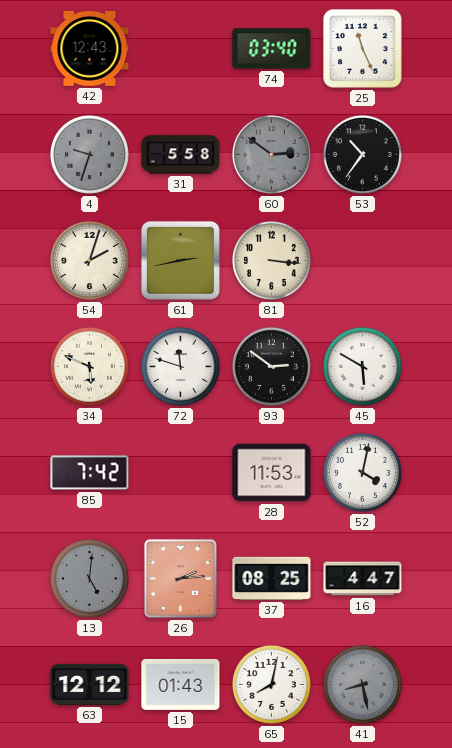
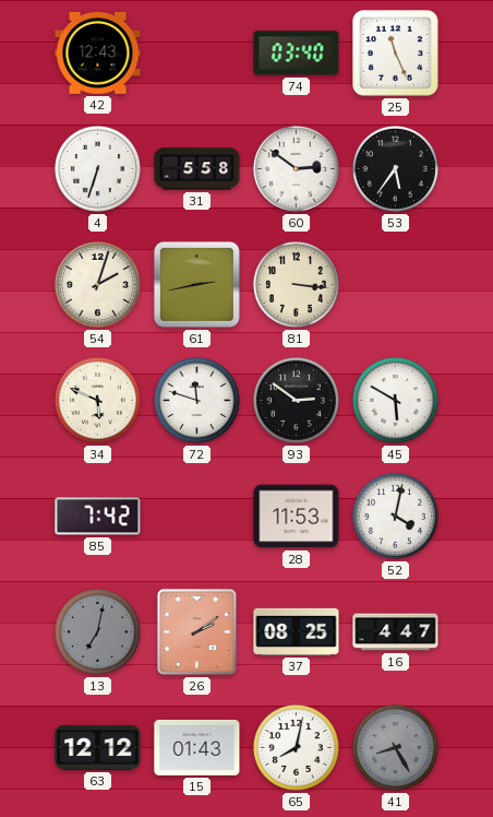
4: 9:33 -> 6:33
4 dial: grey -> white
60 dial: grey -> white
53: 10:36 -> 5:36
13: 5:01 -> 7:02
26: 2:14 -> 2:09
41: 8:28 -> 8:25
